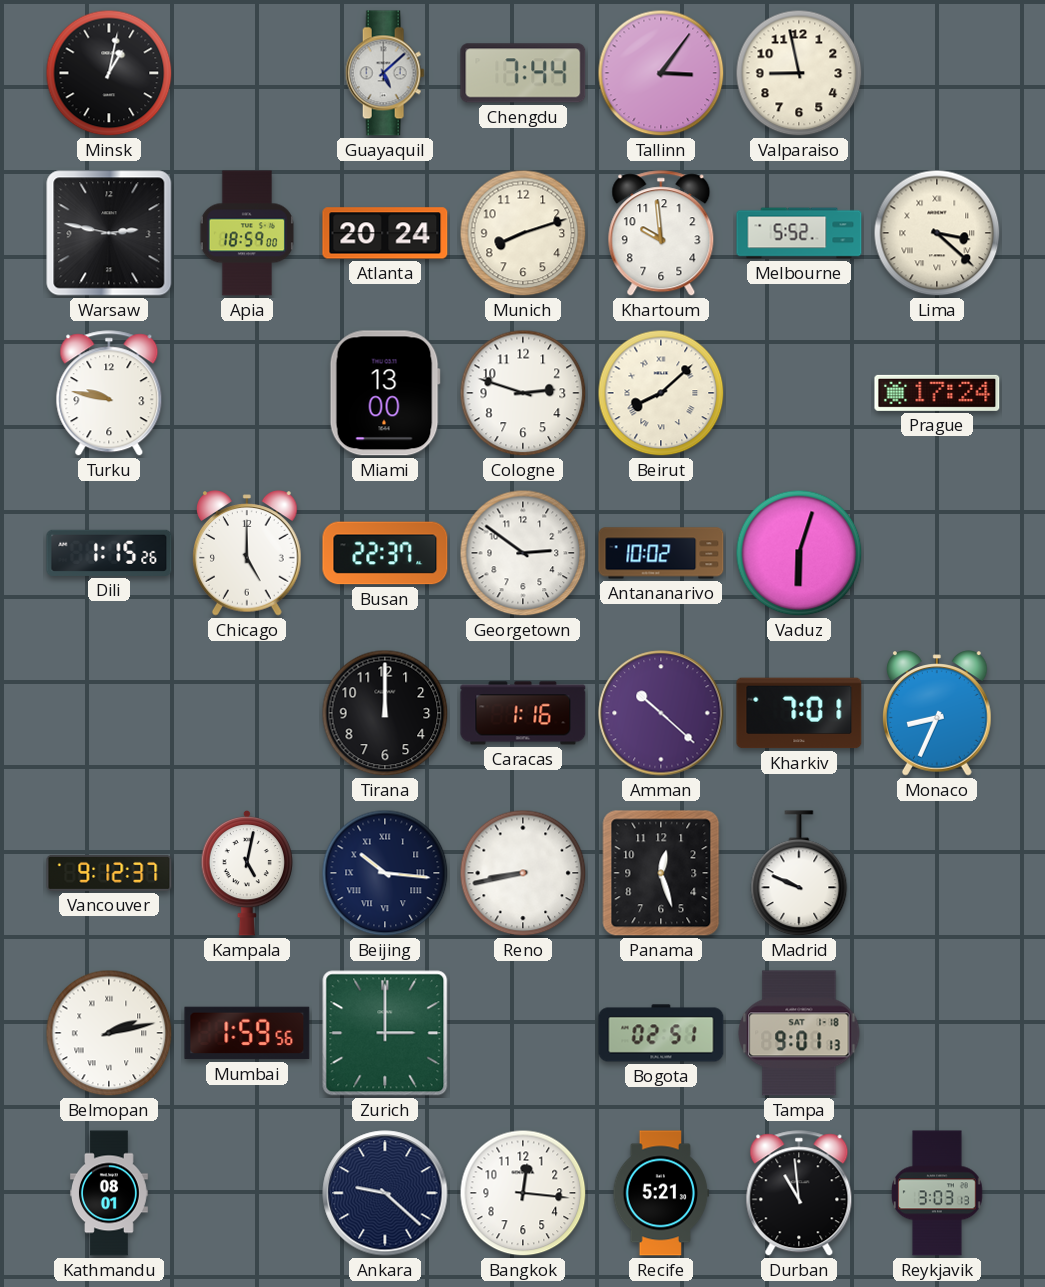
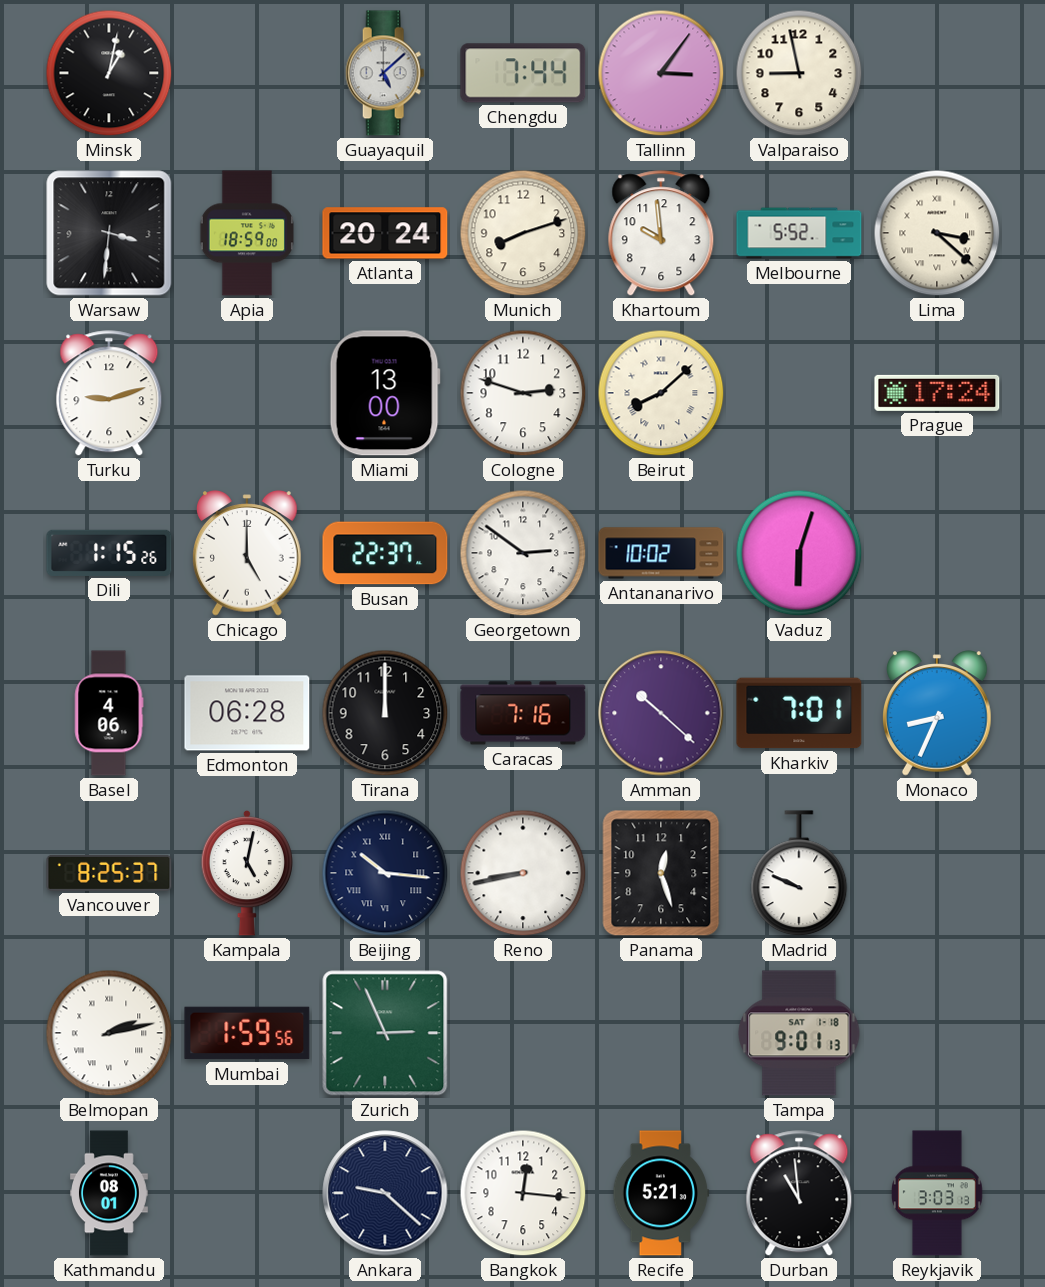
Warsaw: 2:47 -> 3:31
Turku: 9:47 -> 9:12
Basel: none -> 4:06
Edmonton: none -> 06:28
Caracas: 1:16 -> 7:16
Vancouver: 9:12 -> 8:25
Zurich: 3:00 -> 2:56
Bogota: 02:51 -> none
